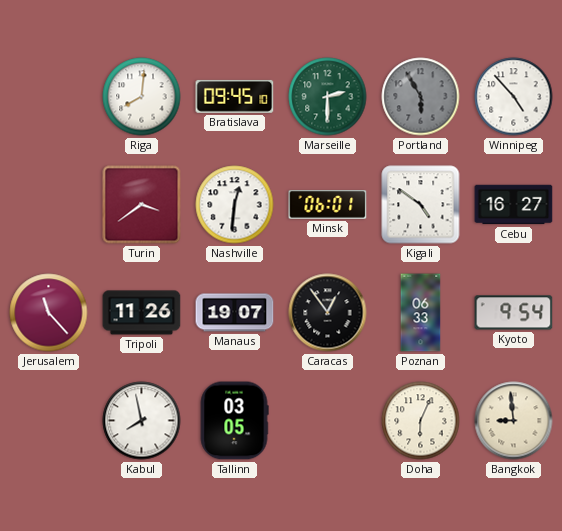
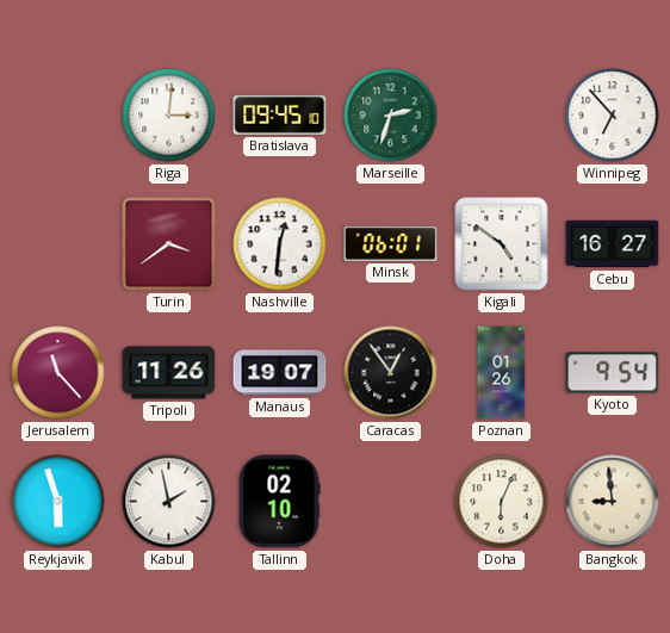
Riga: 8:01 -> 3:01
Marseille: 2:30 -> 2:33
Portland: 5:55 -> none
Winnipeg: 4:53 -> 6:53
Poznan: 06:33 -> 01:26
Reykjavik: none -> 5:57
Kabul: 7:58 -> 1:58
Tallinn: 03:05 -> 02:10
